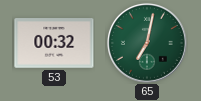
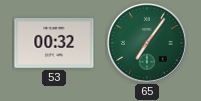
65: 7:02 -> 7:06
